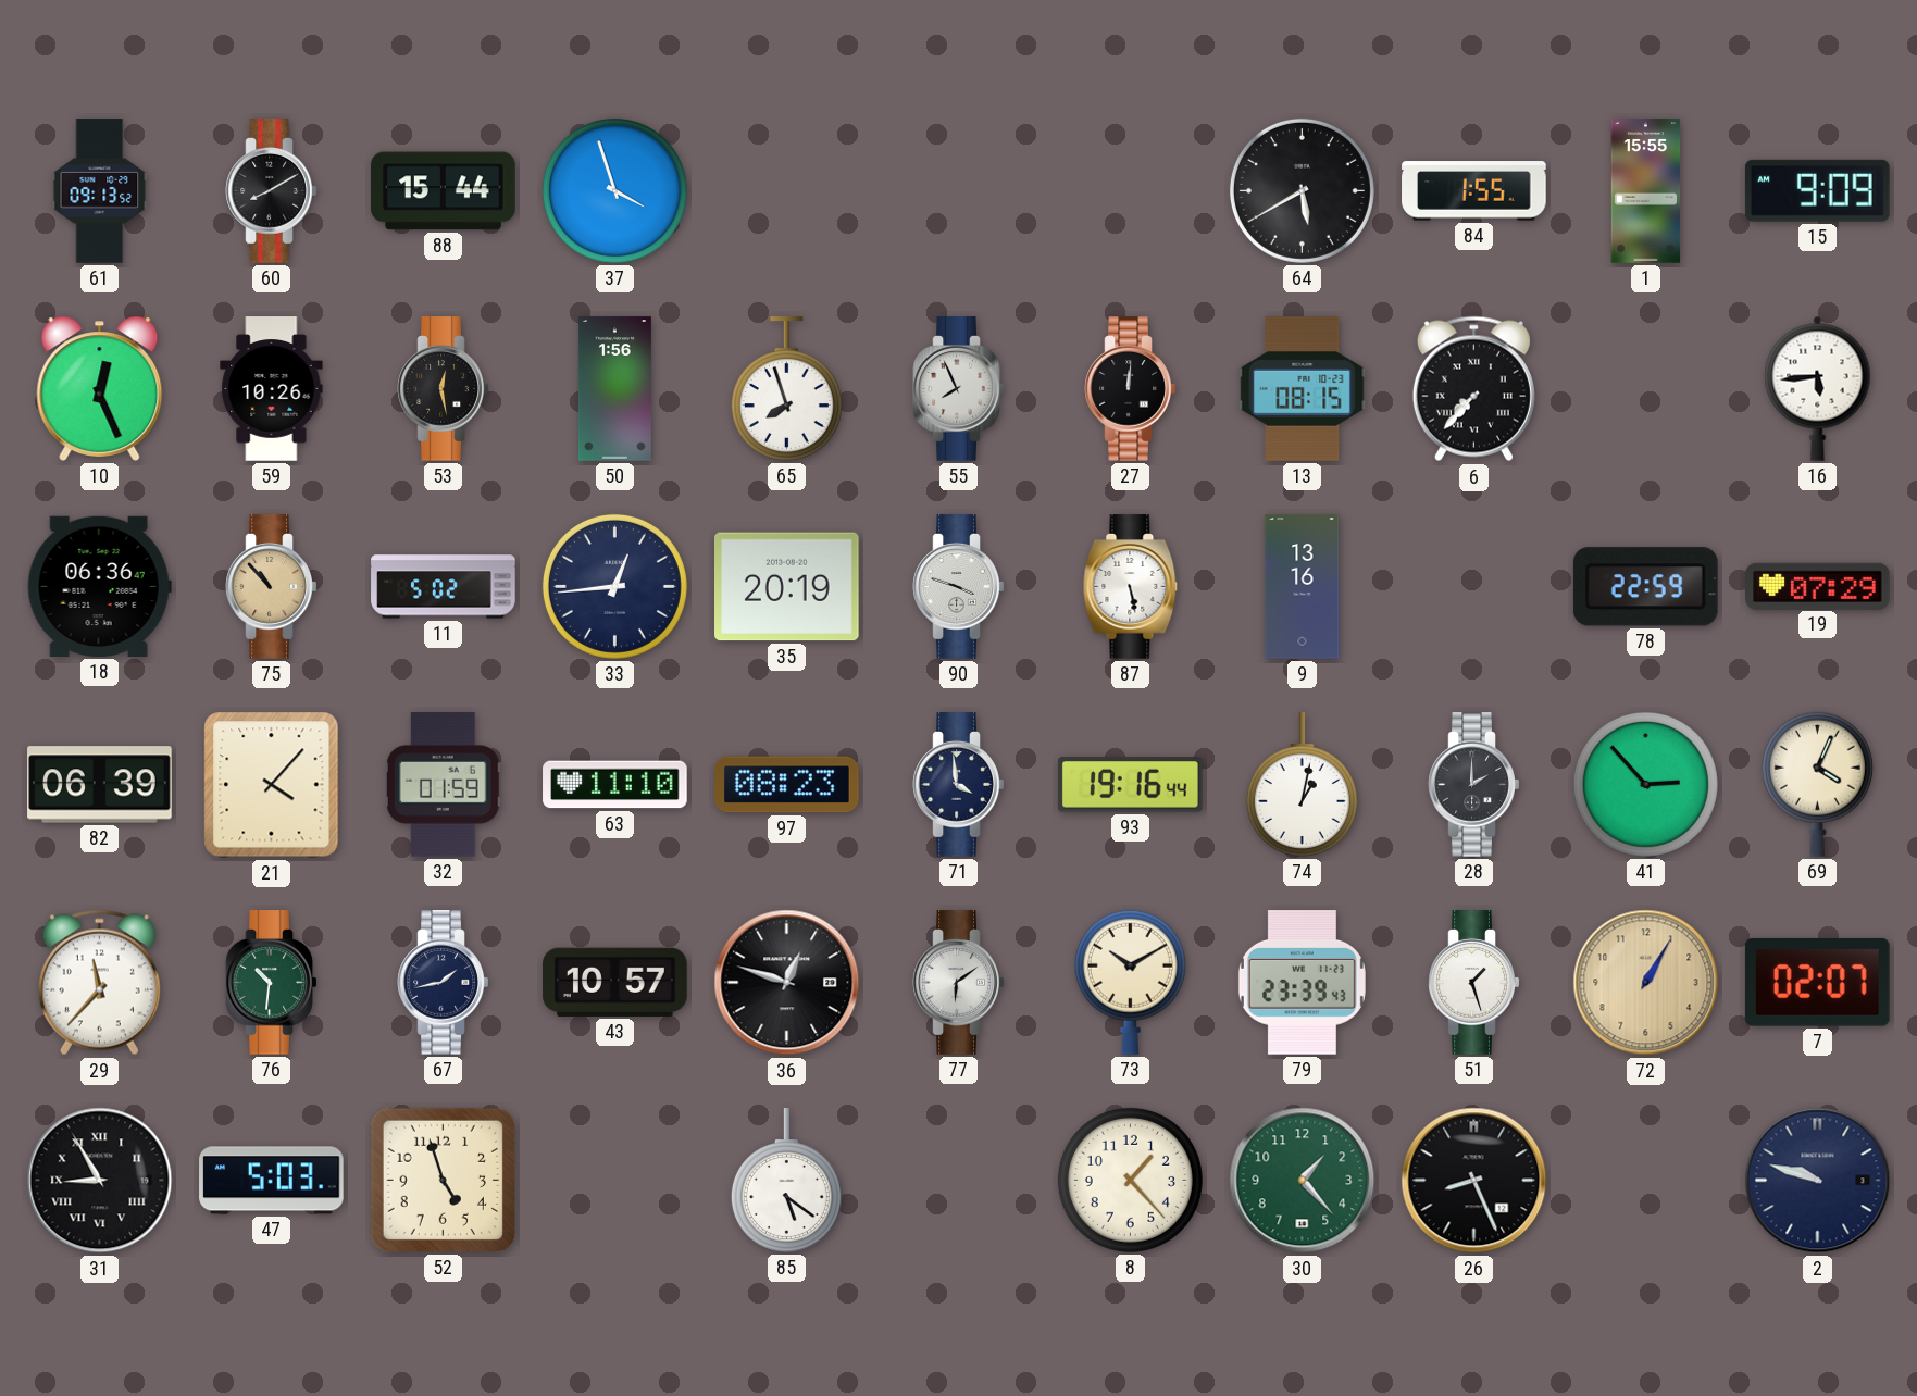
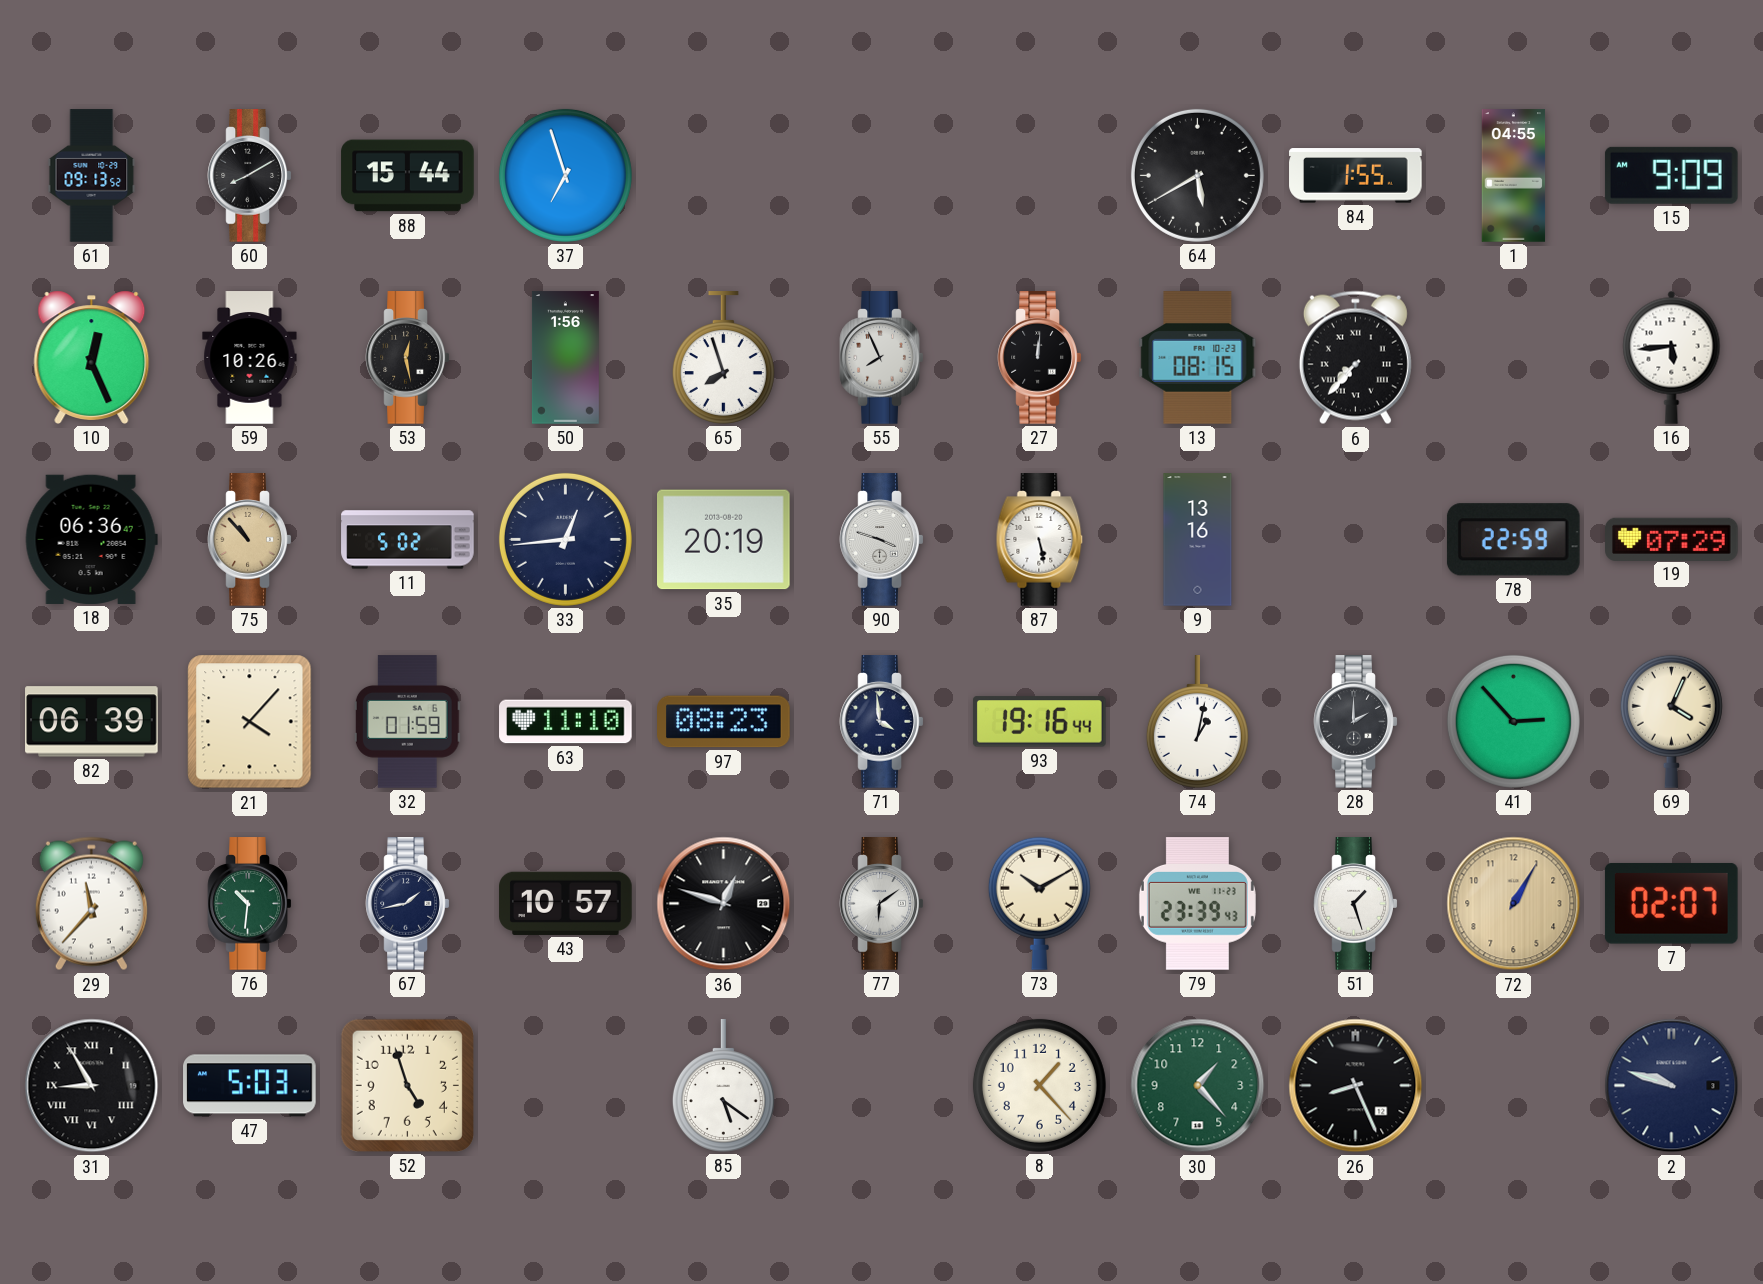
37: 3:57 -> 6:57
1: 15:55 -> 04:55
